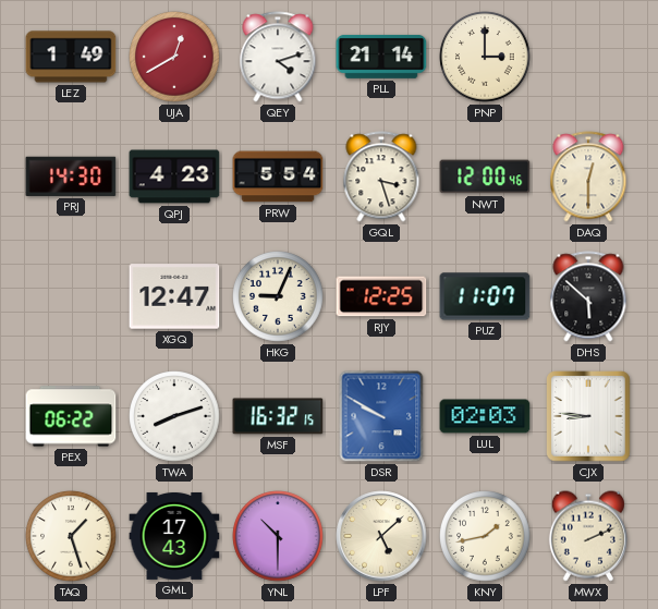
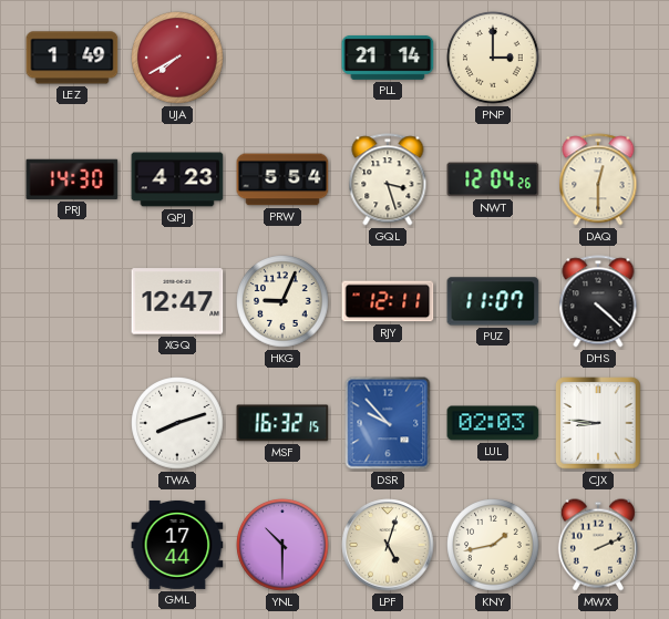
UJA: 12:40 -> 7:40
QEY: 4:12 -> none
NWT: 12:00 -> 12:04
RJY: 12:25 -> 12:11
DHS: 5:52 -> 4:22
PEX: 06:22 -> none
DSR: 9:50 -> 9:53
TAQ: 1:27 -> none
GML: 17:43 -> 17:44
LPF: 5:08 -> 5:03
